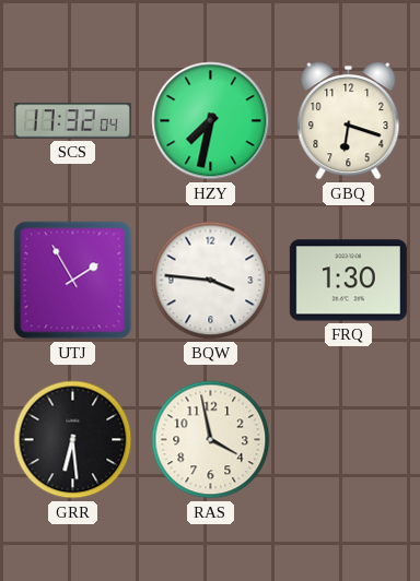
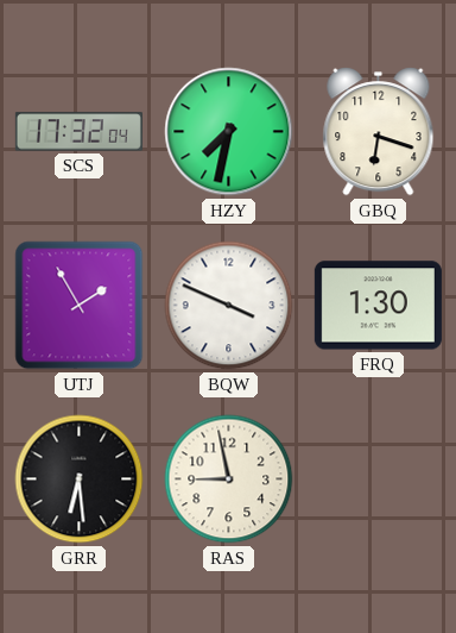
BQW: 3:46 -> 3:49
RAS: 3:58 -> 8:58
